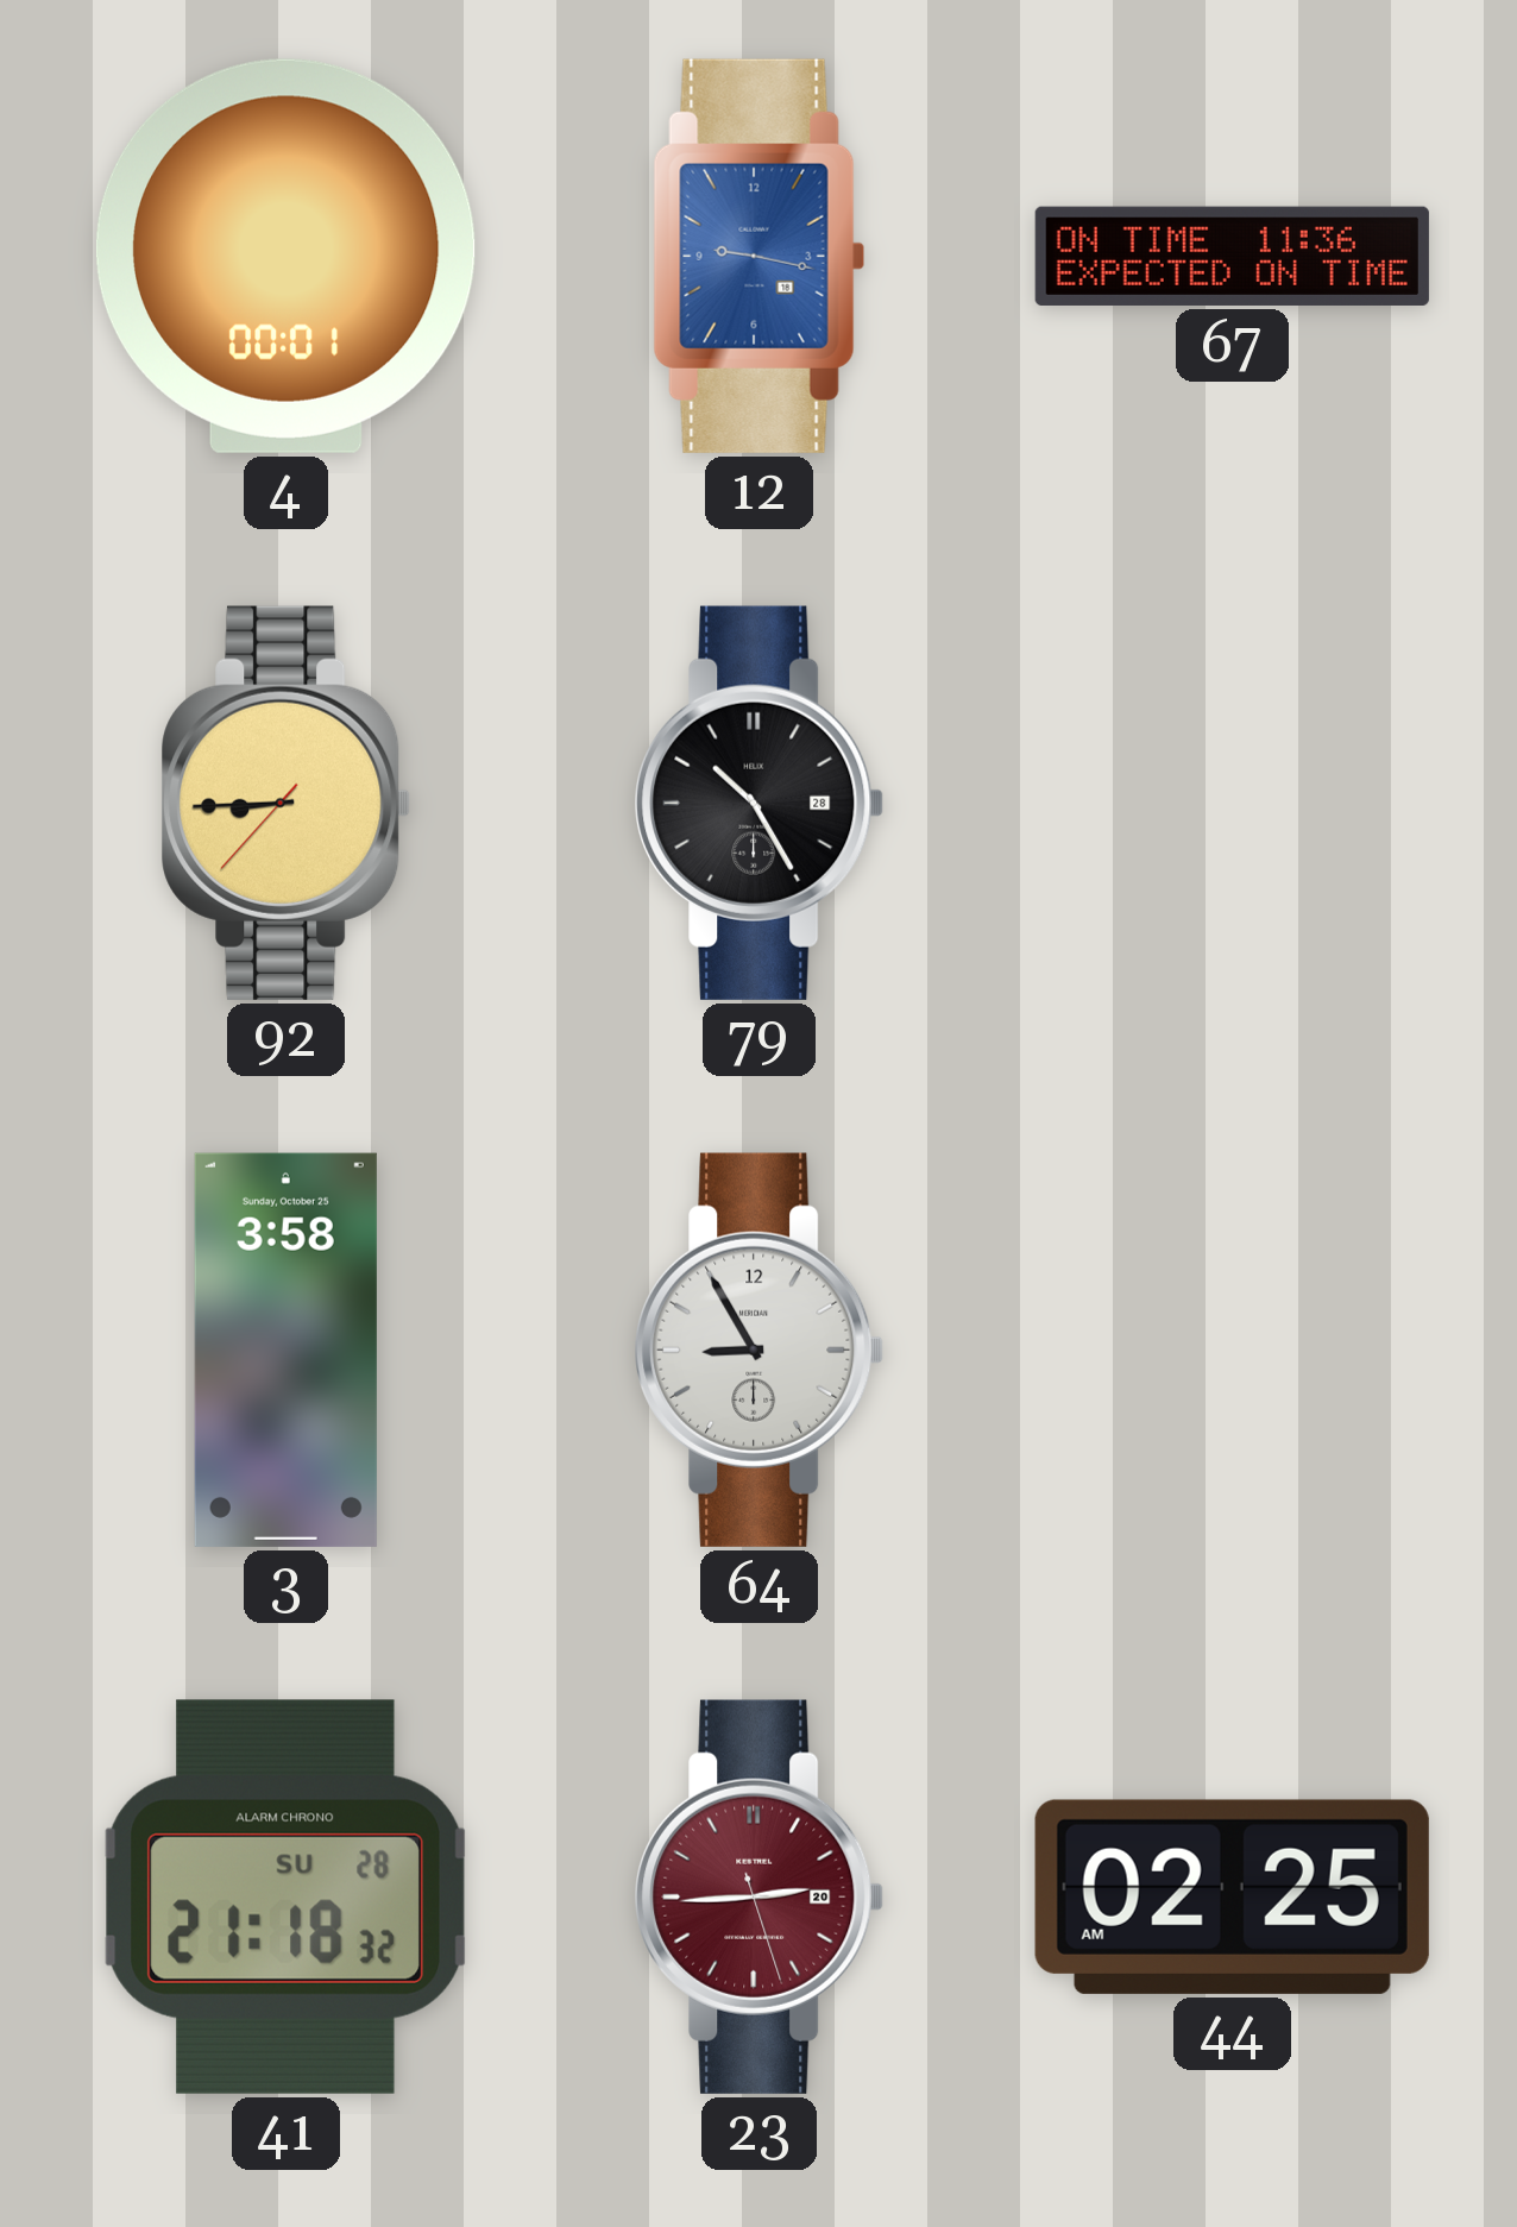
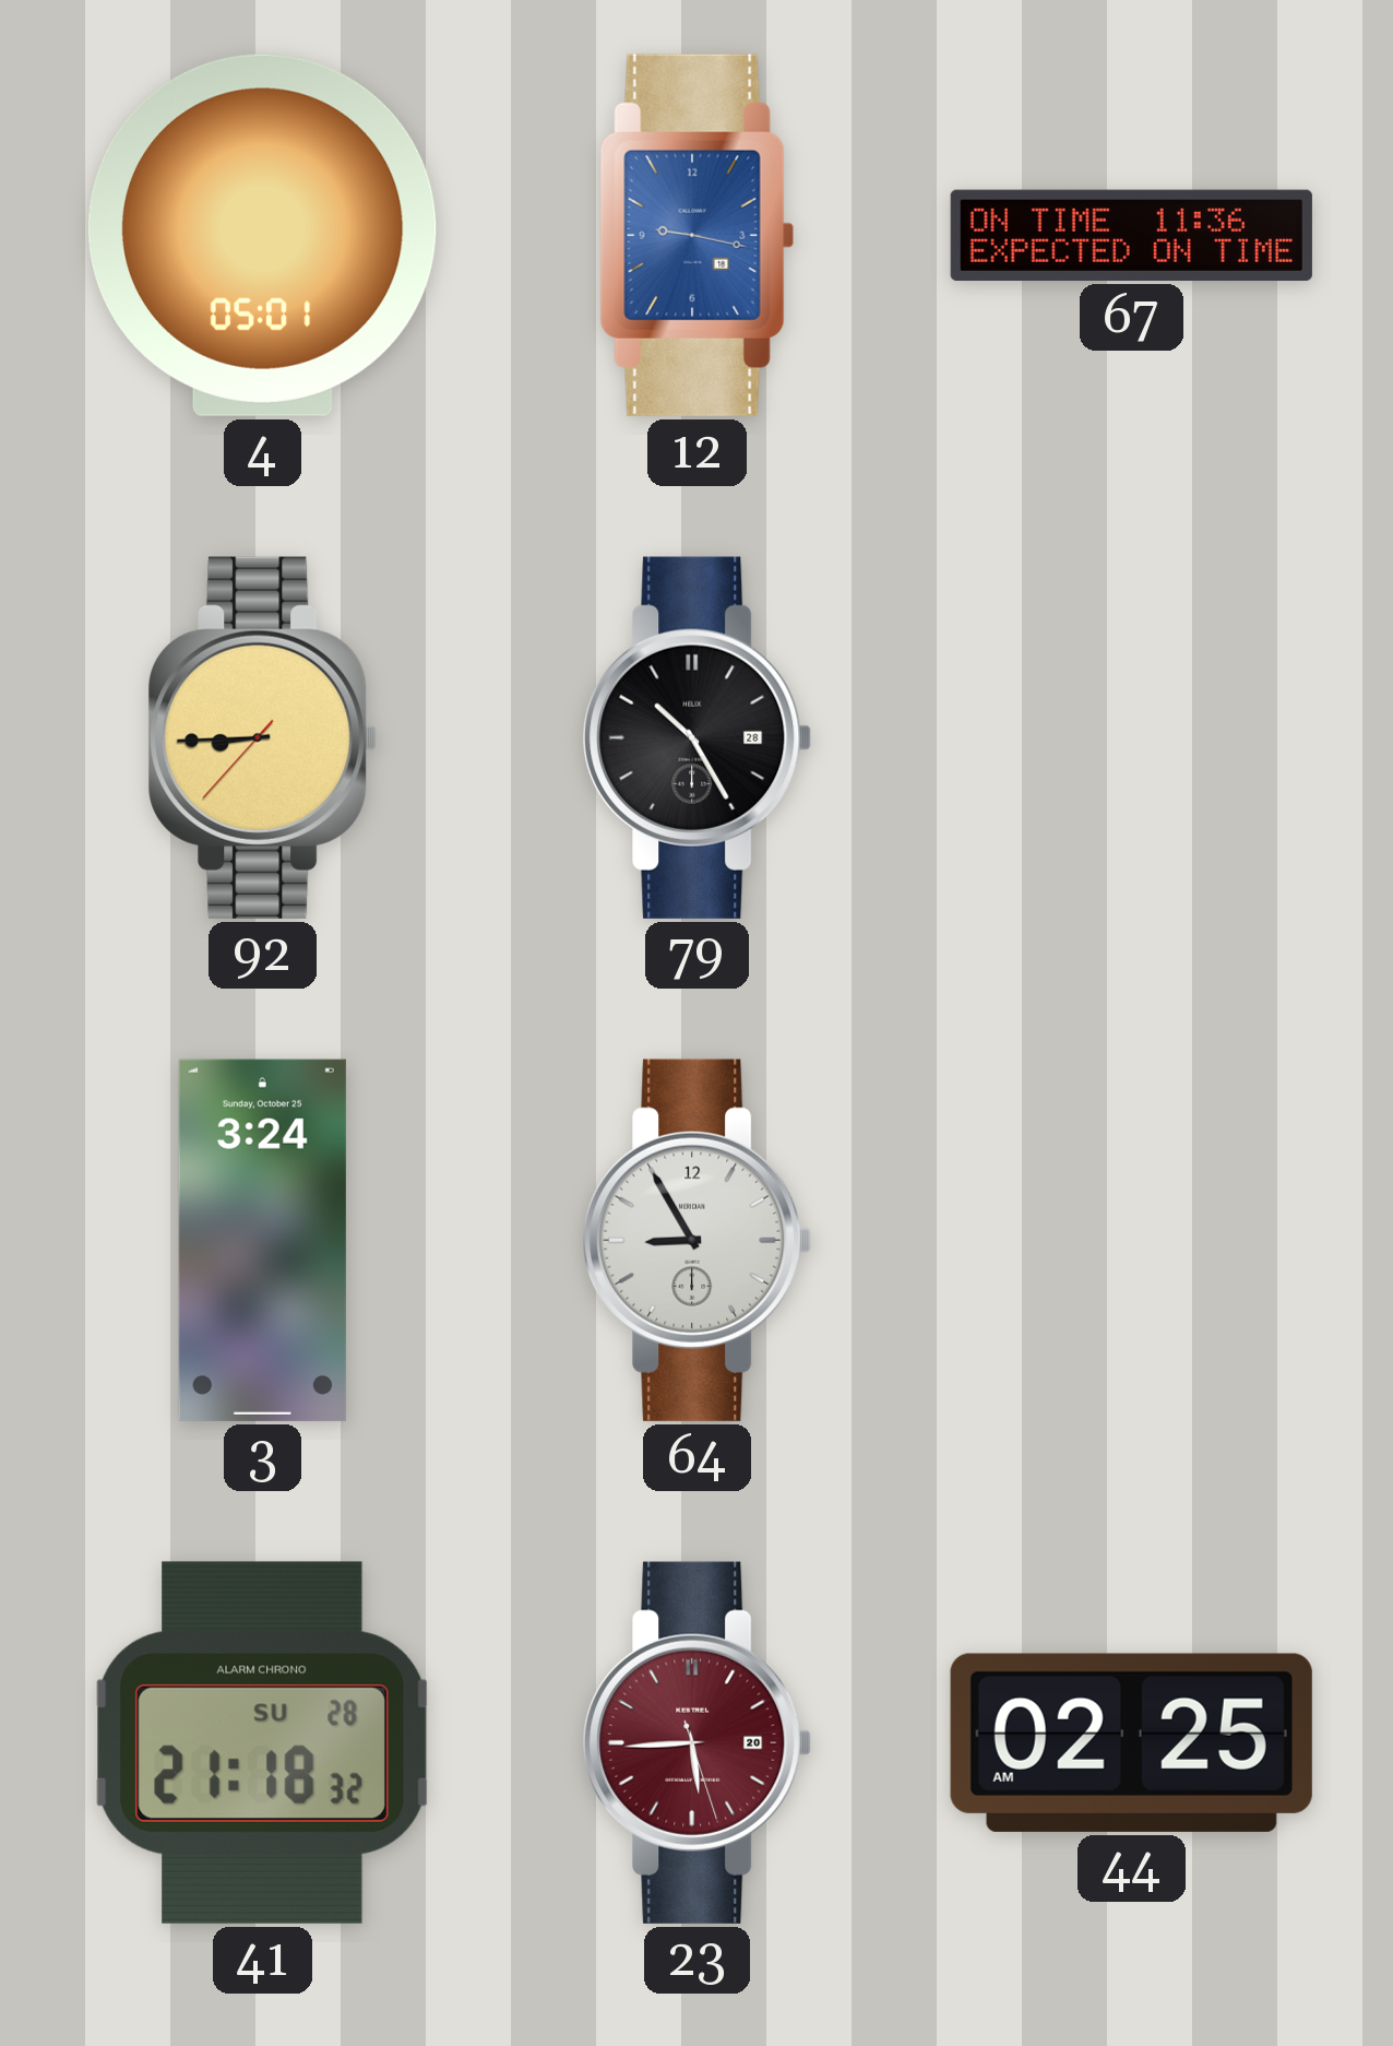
4: 00:01 -> 05:01
3: 3:58 -> 3:24
23: 2:44 -> 5:44
